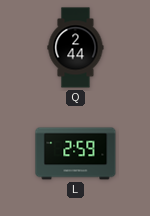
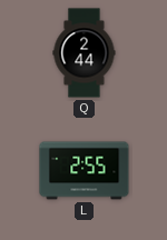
L: 2:59 -> 2:55
